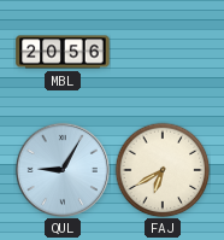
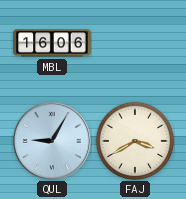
MBL: 20:56 -> 16:06
FAJ: 6:40 -> 3:40
